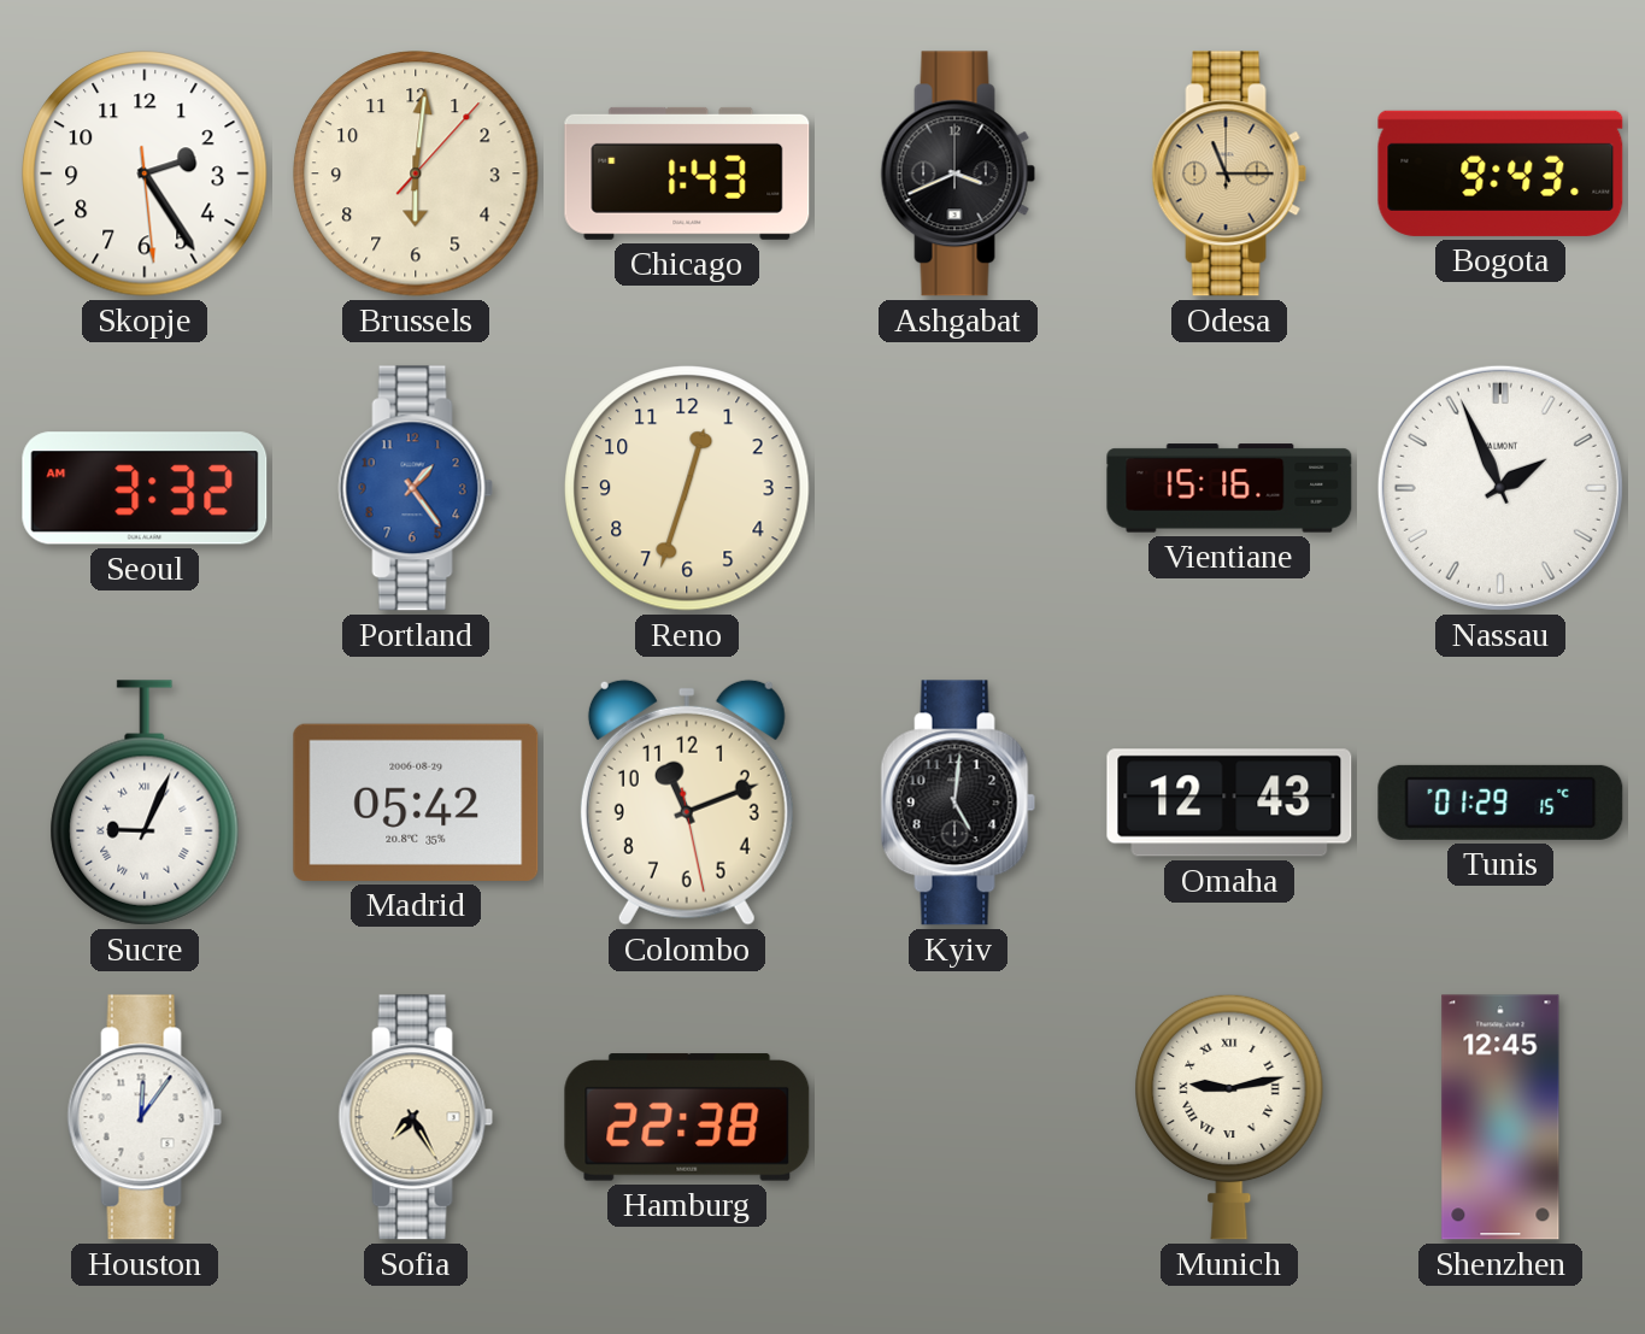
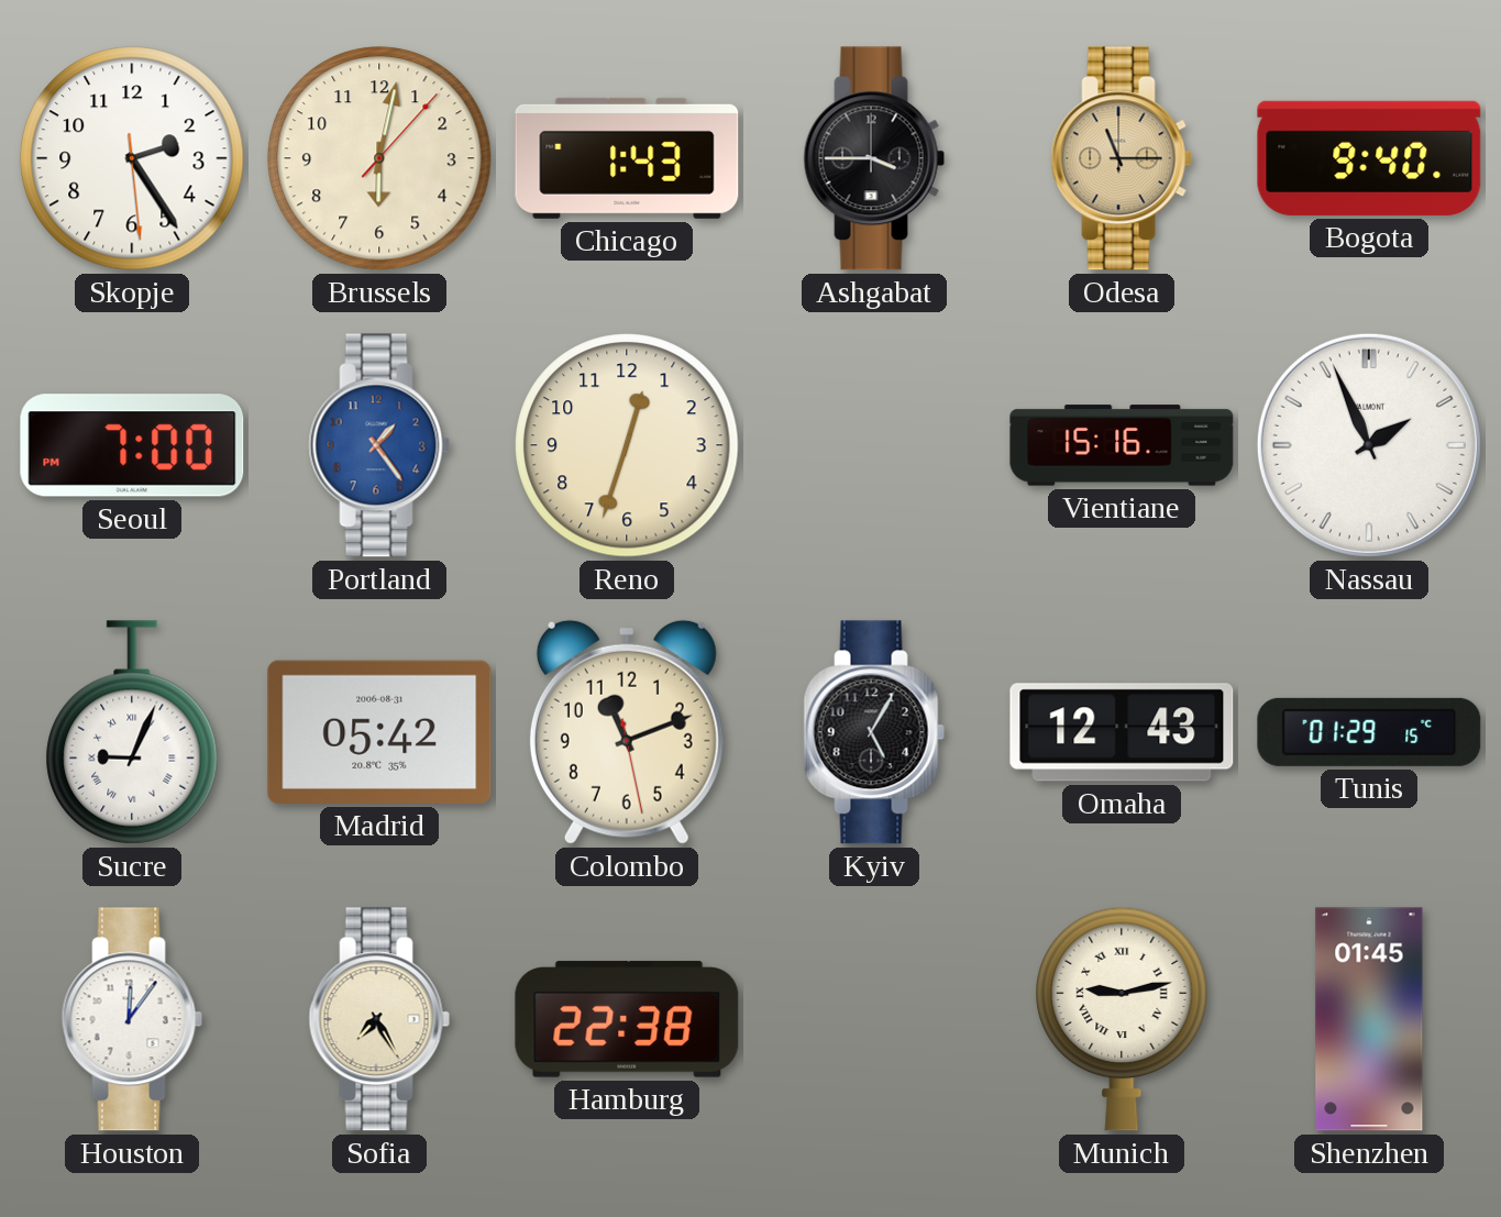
Brussels: 6:01 -> 6:02
Ashgabat: 3:41 -> 3:45
Bogota: 9:43 -> 9:40
Seoul: 3:32 -> 7:00
Madrid date: 2006-08-29 -> 2006-08-31
Kyiv: 5:01 -> 5:05
Shenzhen: 12:45 -> 01:45
